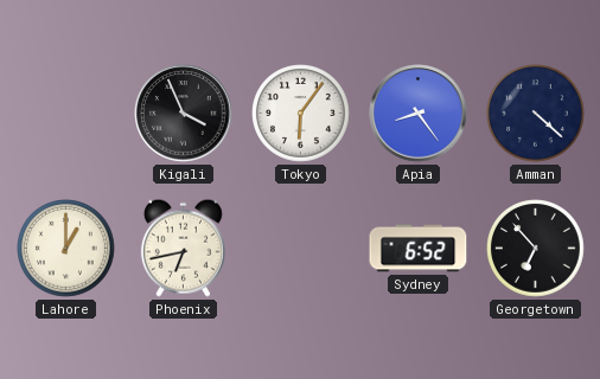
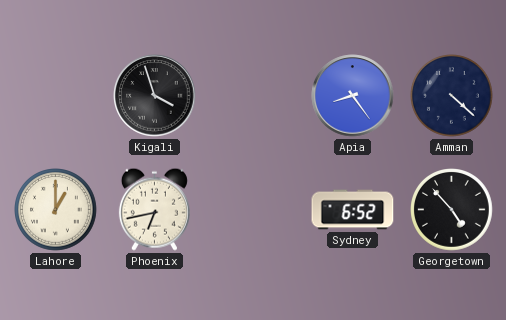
Kigali: 3:56 -> 3:57
Tokyo: 6:06 -> none
Georgetown: 6:53 -> 4:53
